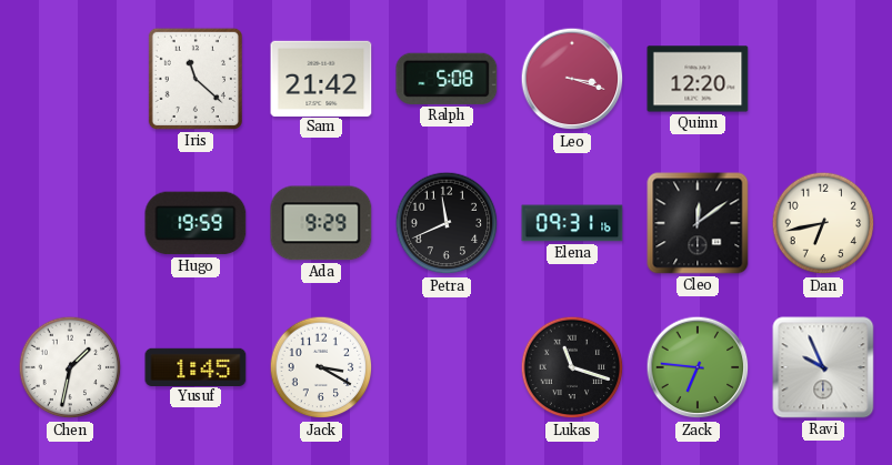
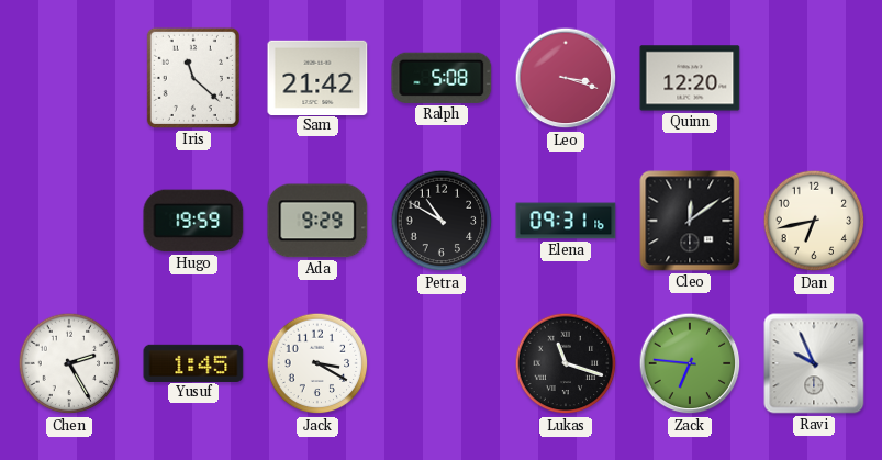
Petra: 11:41 -> 10:50
Chen: 1:32 -> 2:25
